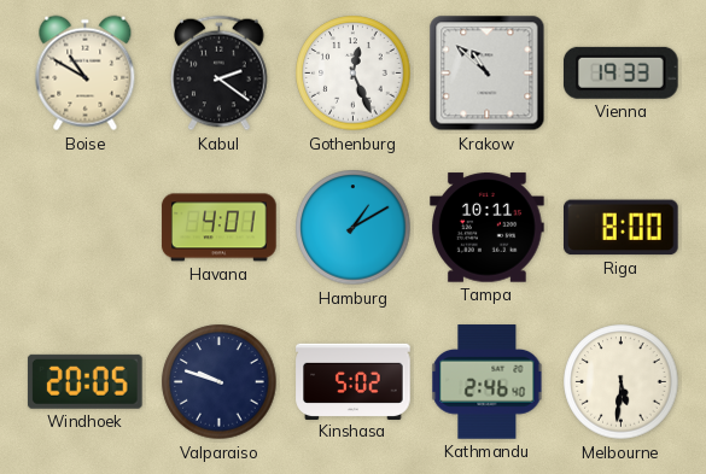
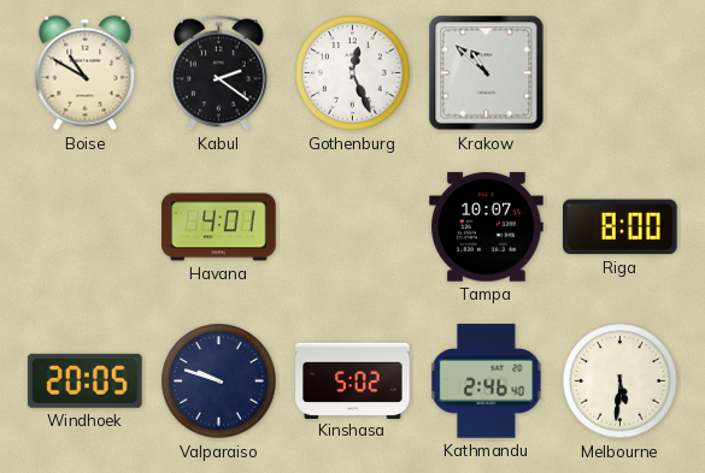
Vienna: 19:33 -> none
Hamburg: 1:10 -> none
Tampa: 10:11 -> 10:07
